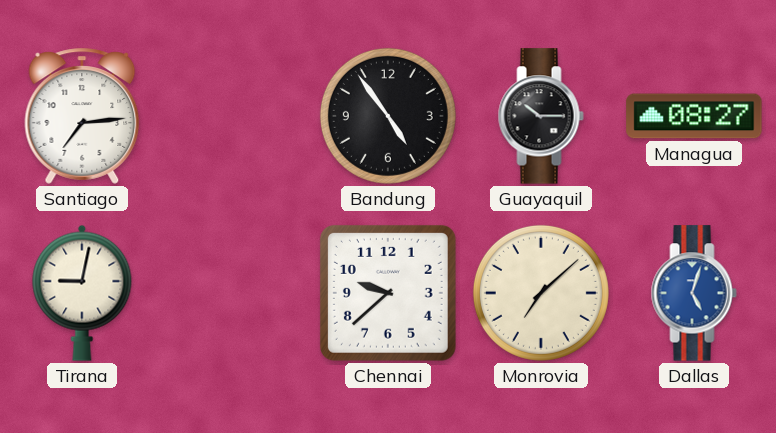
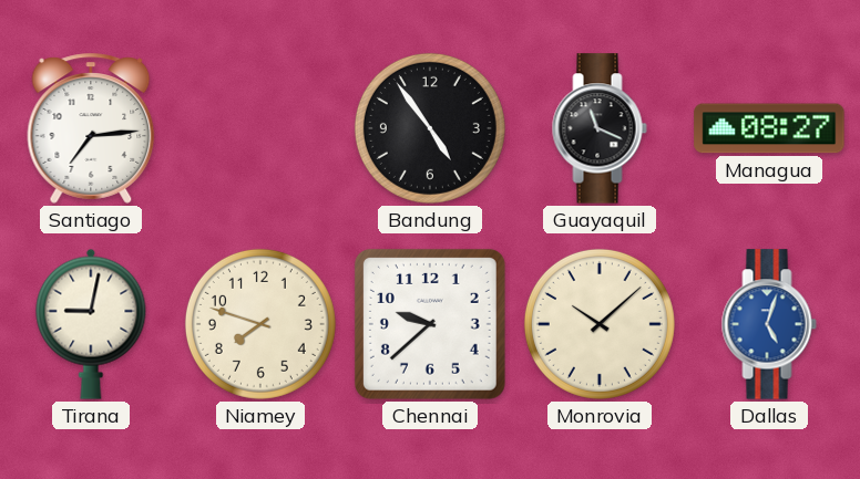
Guayaquil: 10:15 -> 11:19
Niamey: none -> 7:48
Monrovia: 7:08 -> 10:08
